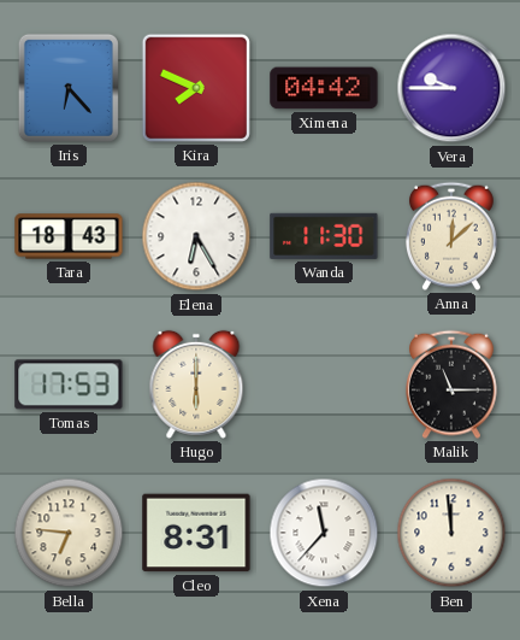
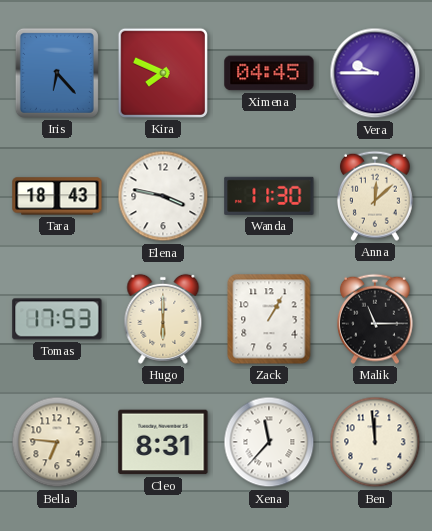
Ximena: 04:42 -> 04:45
Elena: 6:25 -> 3:47
Zack: none -> 1:05
